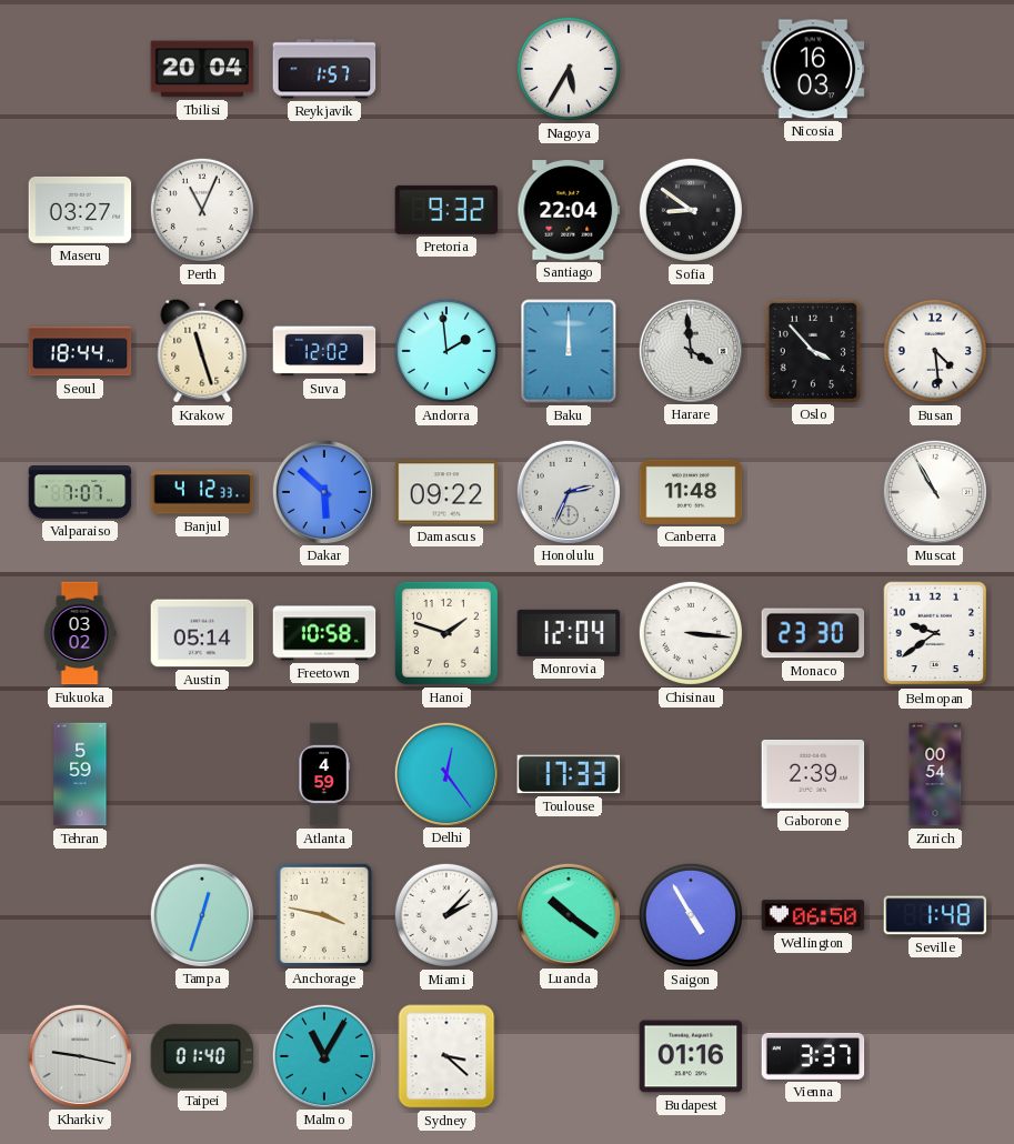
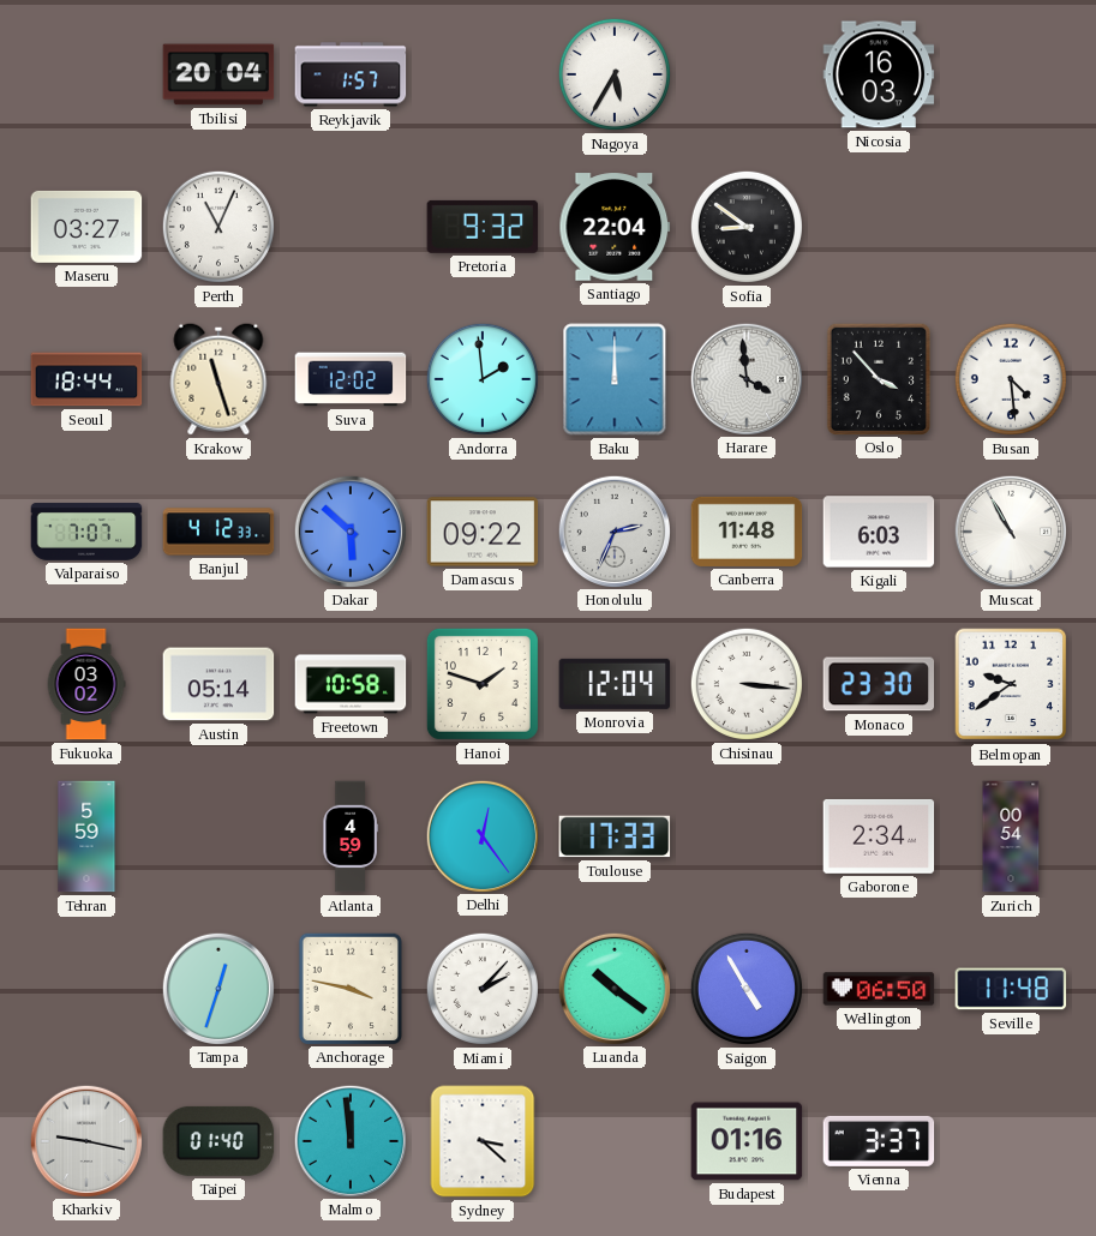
Kigali: none -> 6:03
Gaborone: 2:39 -> 2:34
Seville: 1:48 -> 11:48
Malmo: 11:05 -> 11:59
